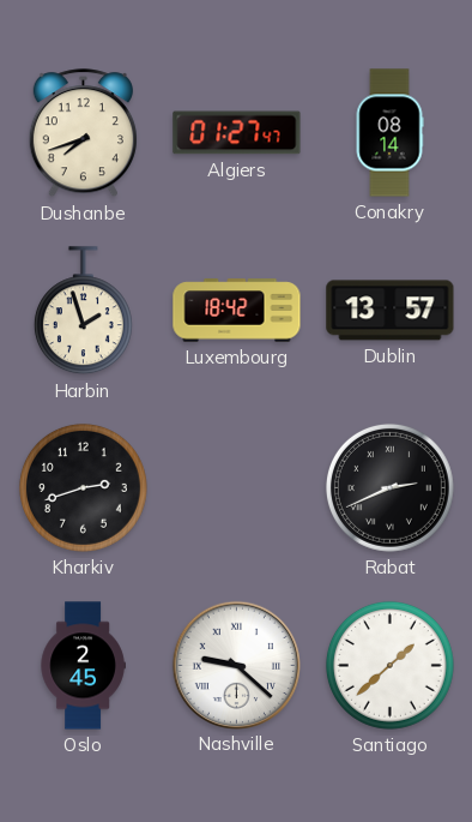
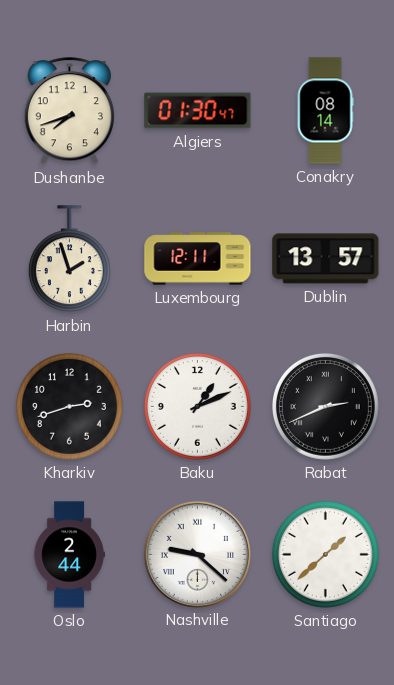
Algiers: 01:27 -> 01:30
Luxembourg: 18:42 -> 12:11
Baku: none -> 1:11
Oslo: 2:45 -> 2:44
